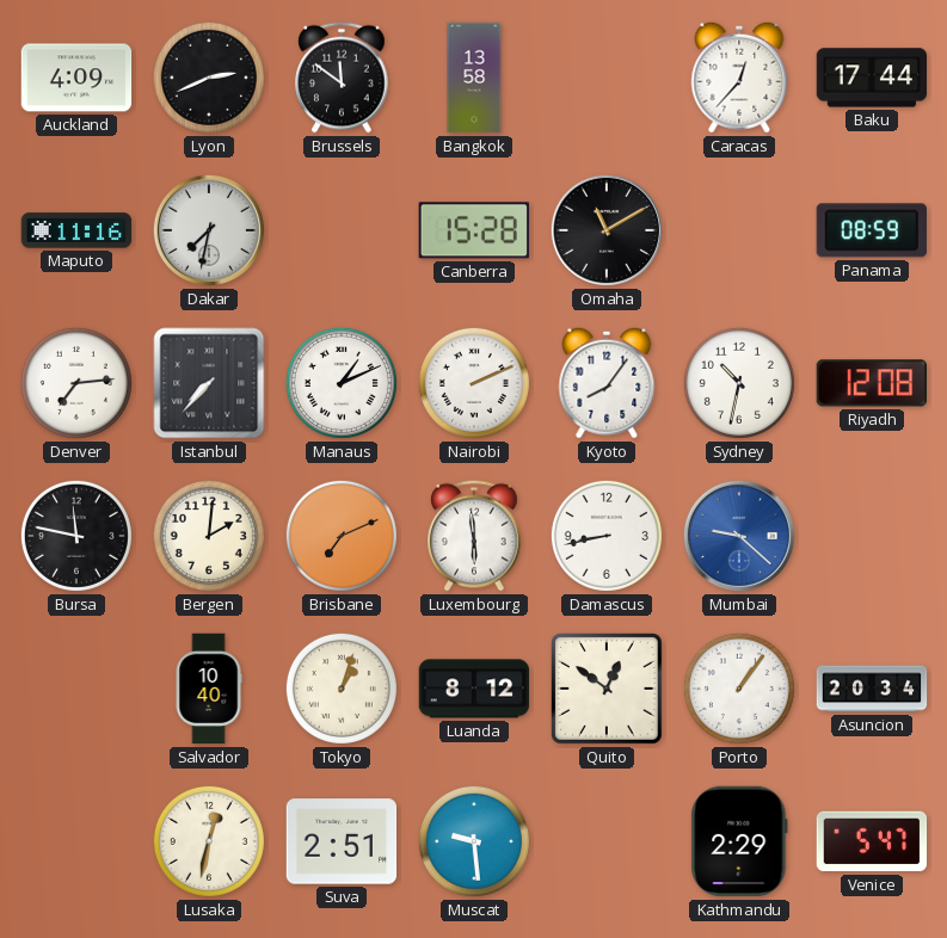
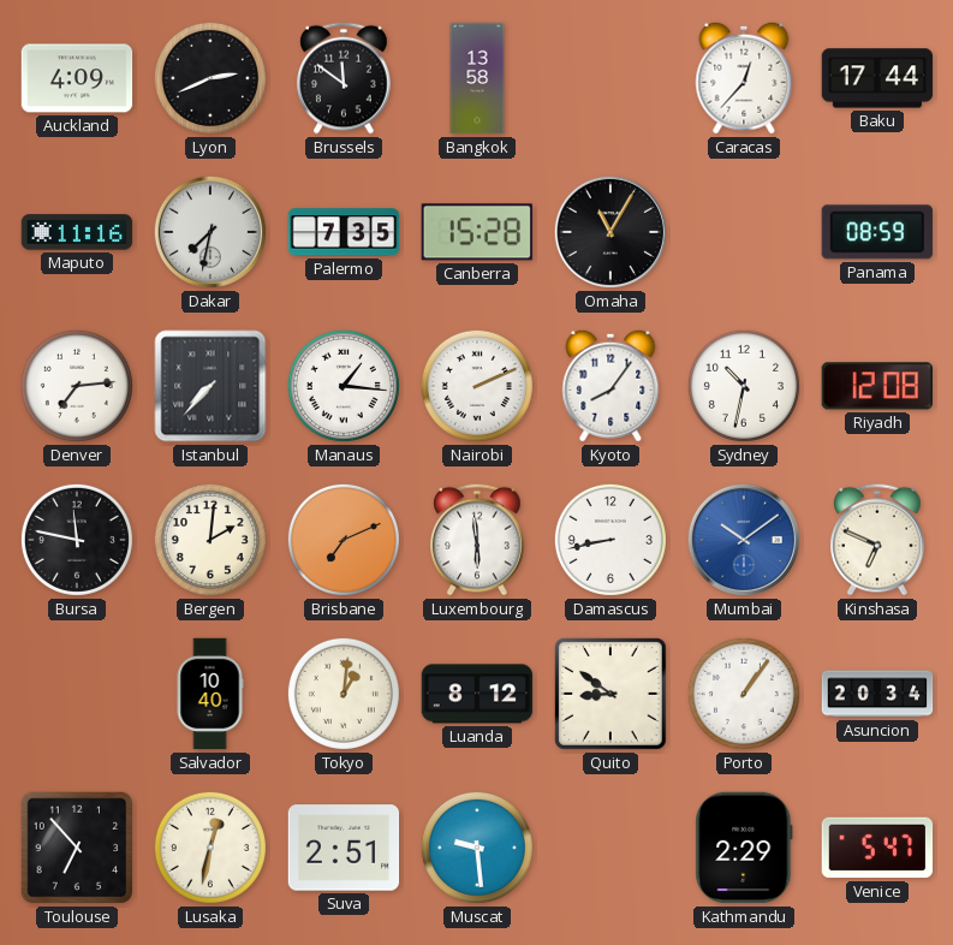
Palermo: none -> 7:35
Omaha: 11:10 -> 11:05
Manaus: 1:11 -> 1:16
Mumbai: 9:22 -> 10:09
Kinshasa: none -> 6:49
Tokyo: 1:03 -> 1:01
Quito: 12:51 -> 8:51
Toulouse: none -> 6:53
